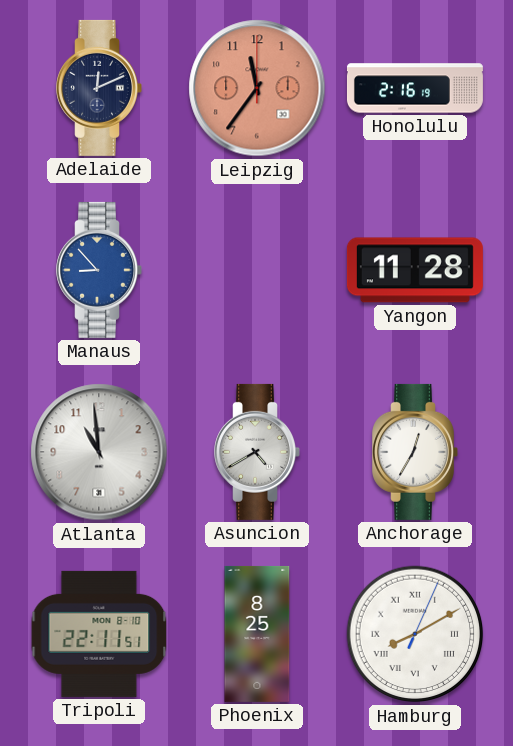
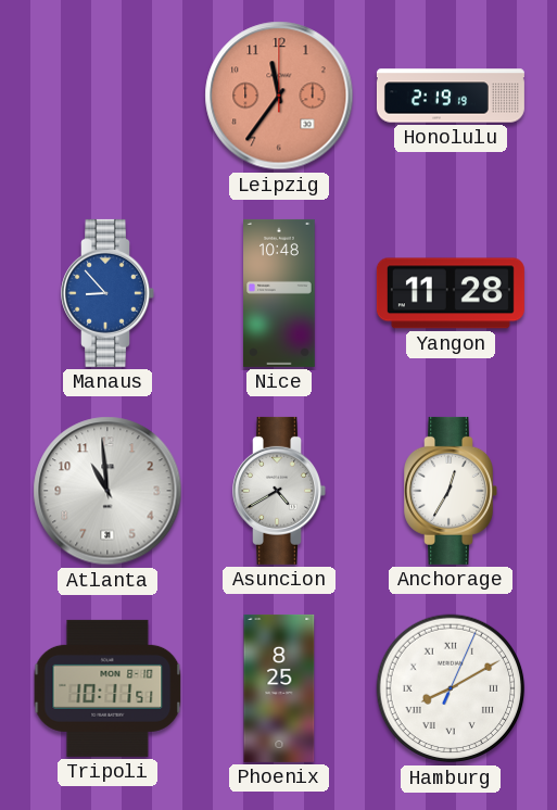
Adelaide: 12:11 -> none
Honolulu: 2:16 -> 2:19
Nice: none -> 10:48
Tripoli: 22:11 -> 10:11
